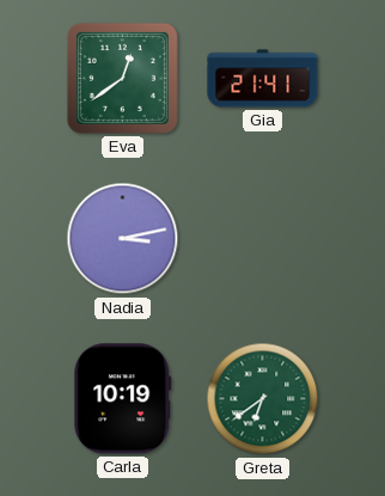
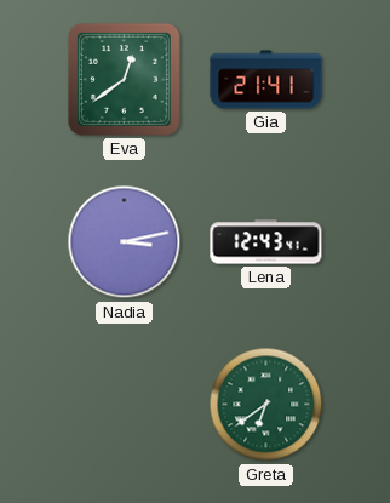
Lena: none -> 12:43
Carla: 10:19 -> none
